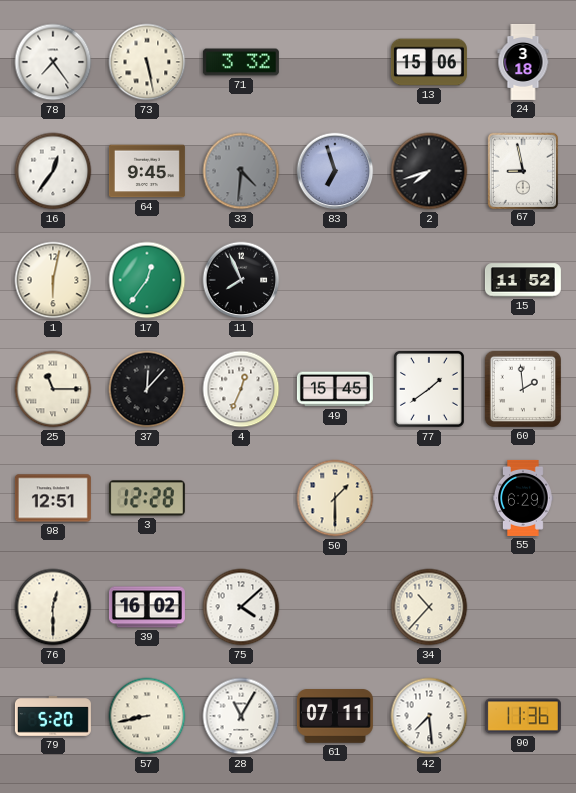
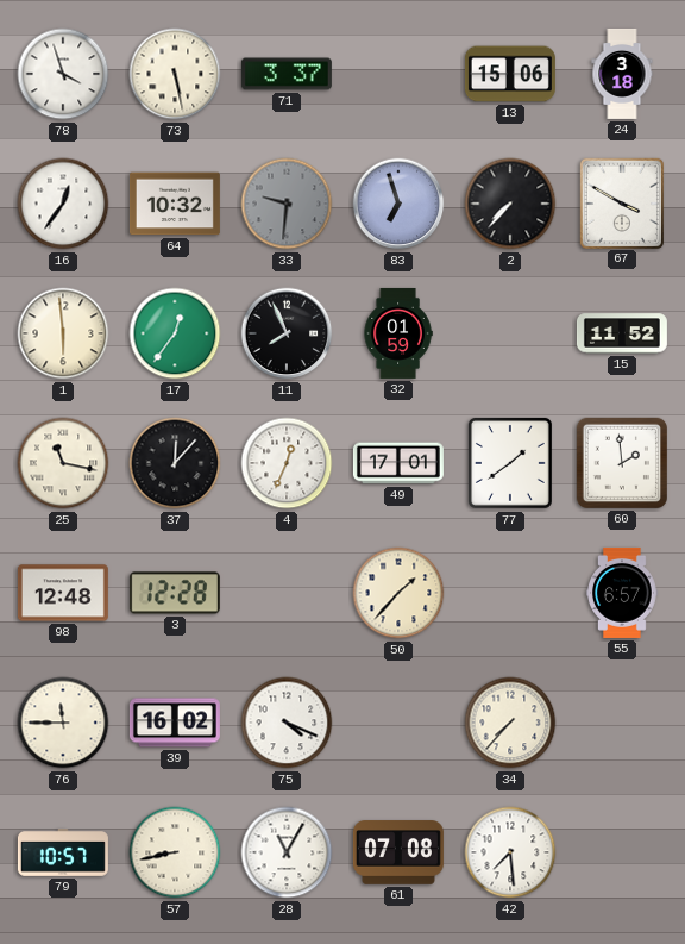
78: 7:24 -> 3:57
71: 3:32 -> 3:37
64: 9:45 -> 10:32
33: 4:31 -> 9:31
2: 7:42 -> 7:37
67: 8:58 -> 3:50
1: 6:02 -> 5:59
32: none -> 01:59
25: 11:15 -> 11:17
49: 15:45 -> 17:01
98: 12:51 -> 12:48
50: 1:30 -> 1:37
55: 6:29 -> 6:57
76: 12:30 -> 11:45
75: 4:08 -> 4:19
34: 10:37 -> 7:37
79: 5:20 -> 10:57
61: 07:11 -> 07:08
90: 11:36 -> none
